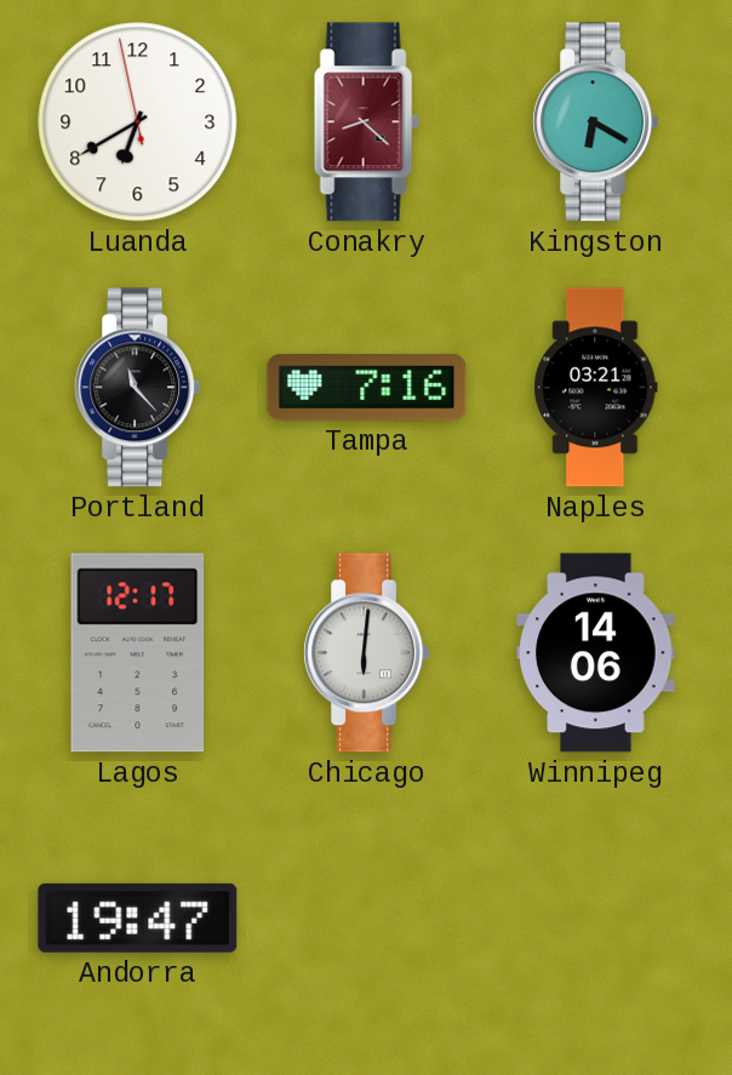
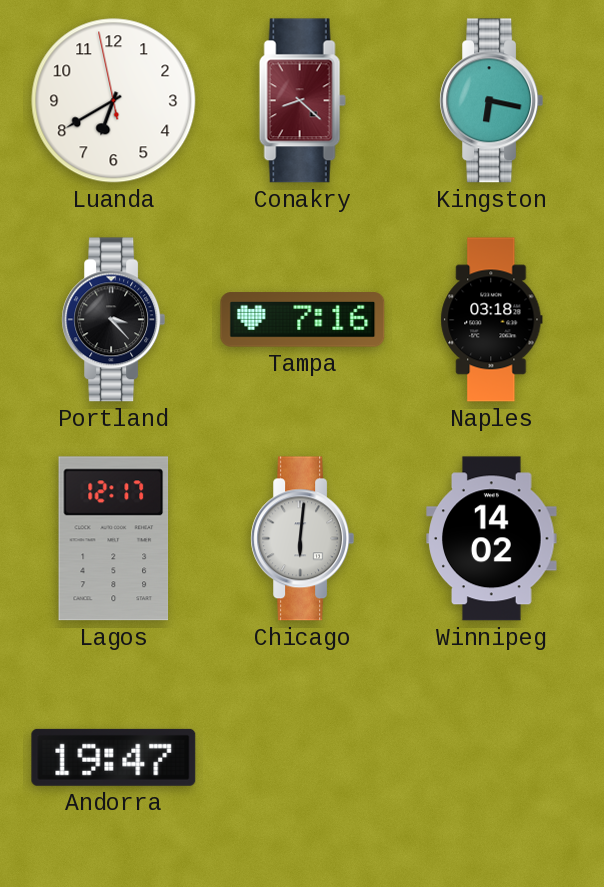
Kingston: 6:20 -> 6:17
Portland: 11:23 -> 3:23
Naples: 03:21 -> 03:18
Winnipeg: 14:06 -> 14:02
